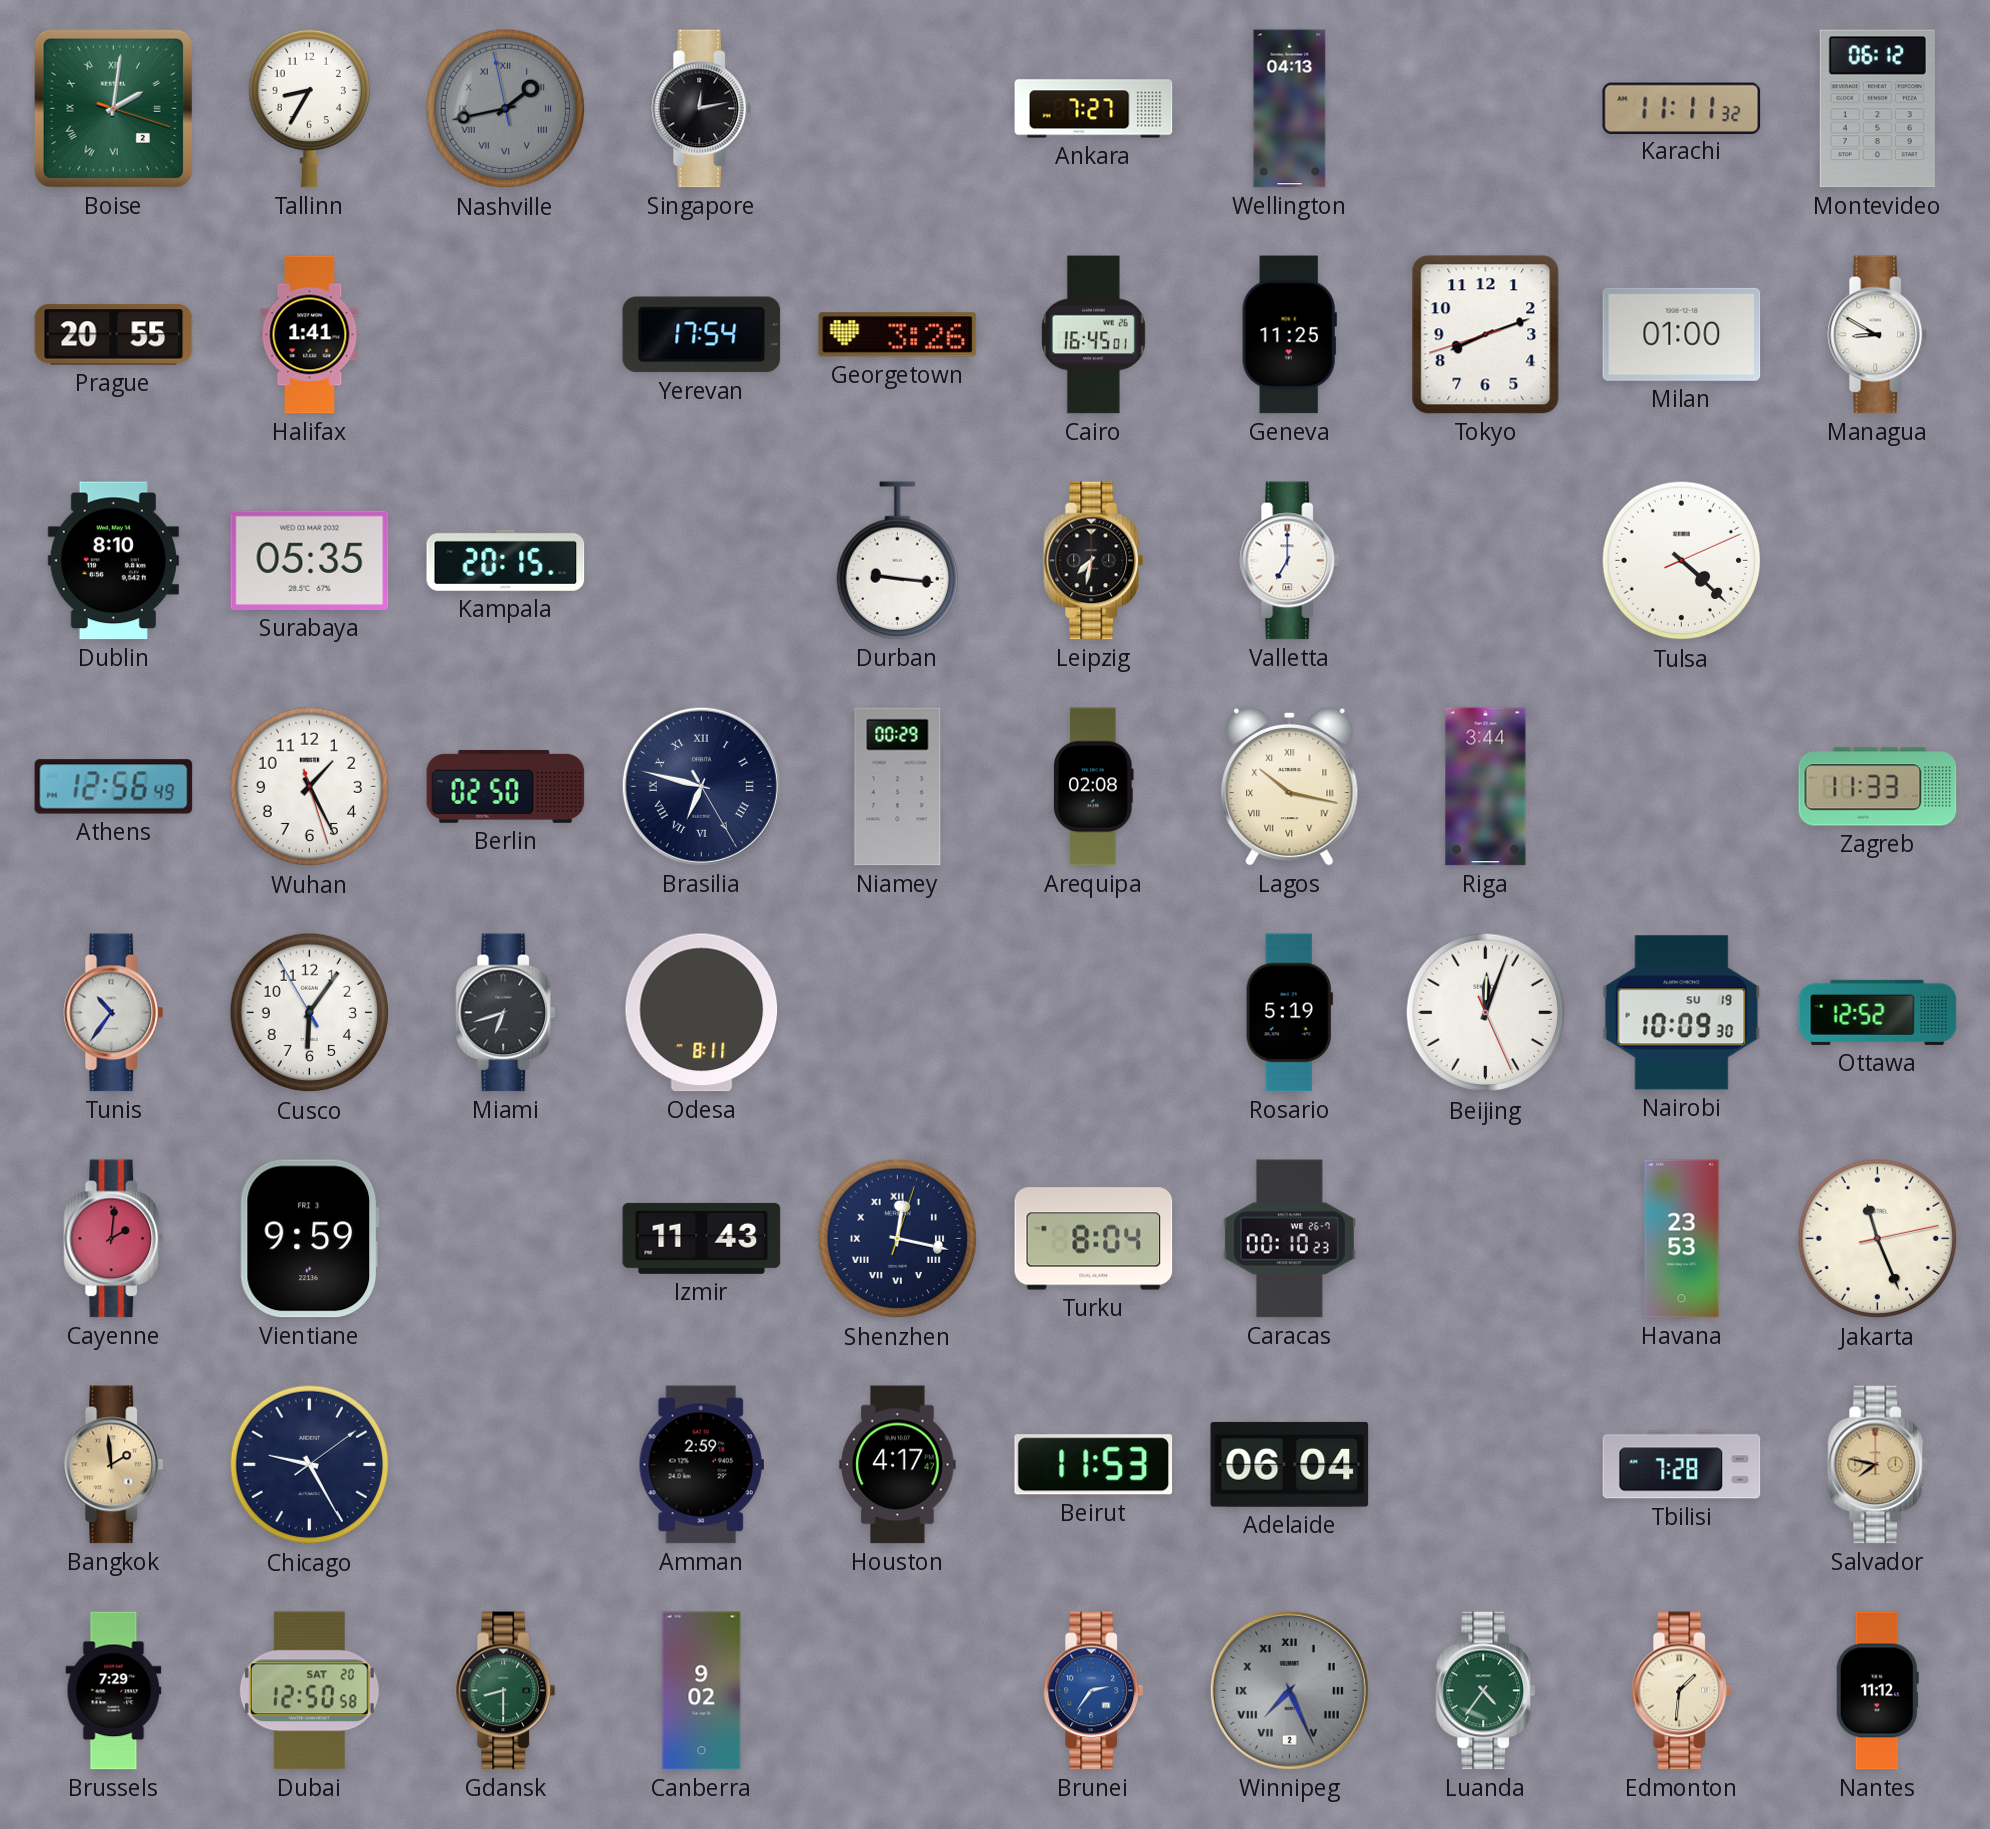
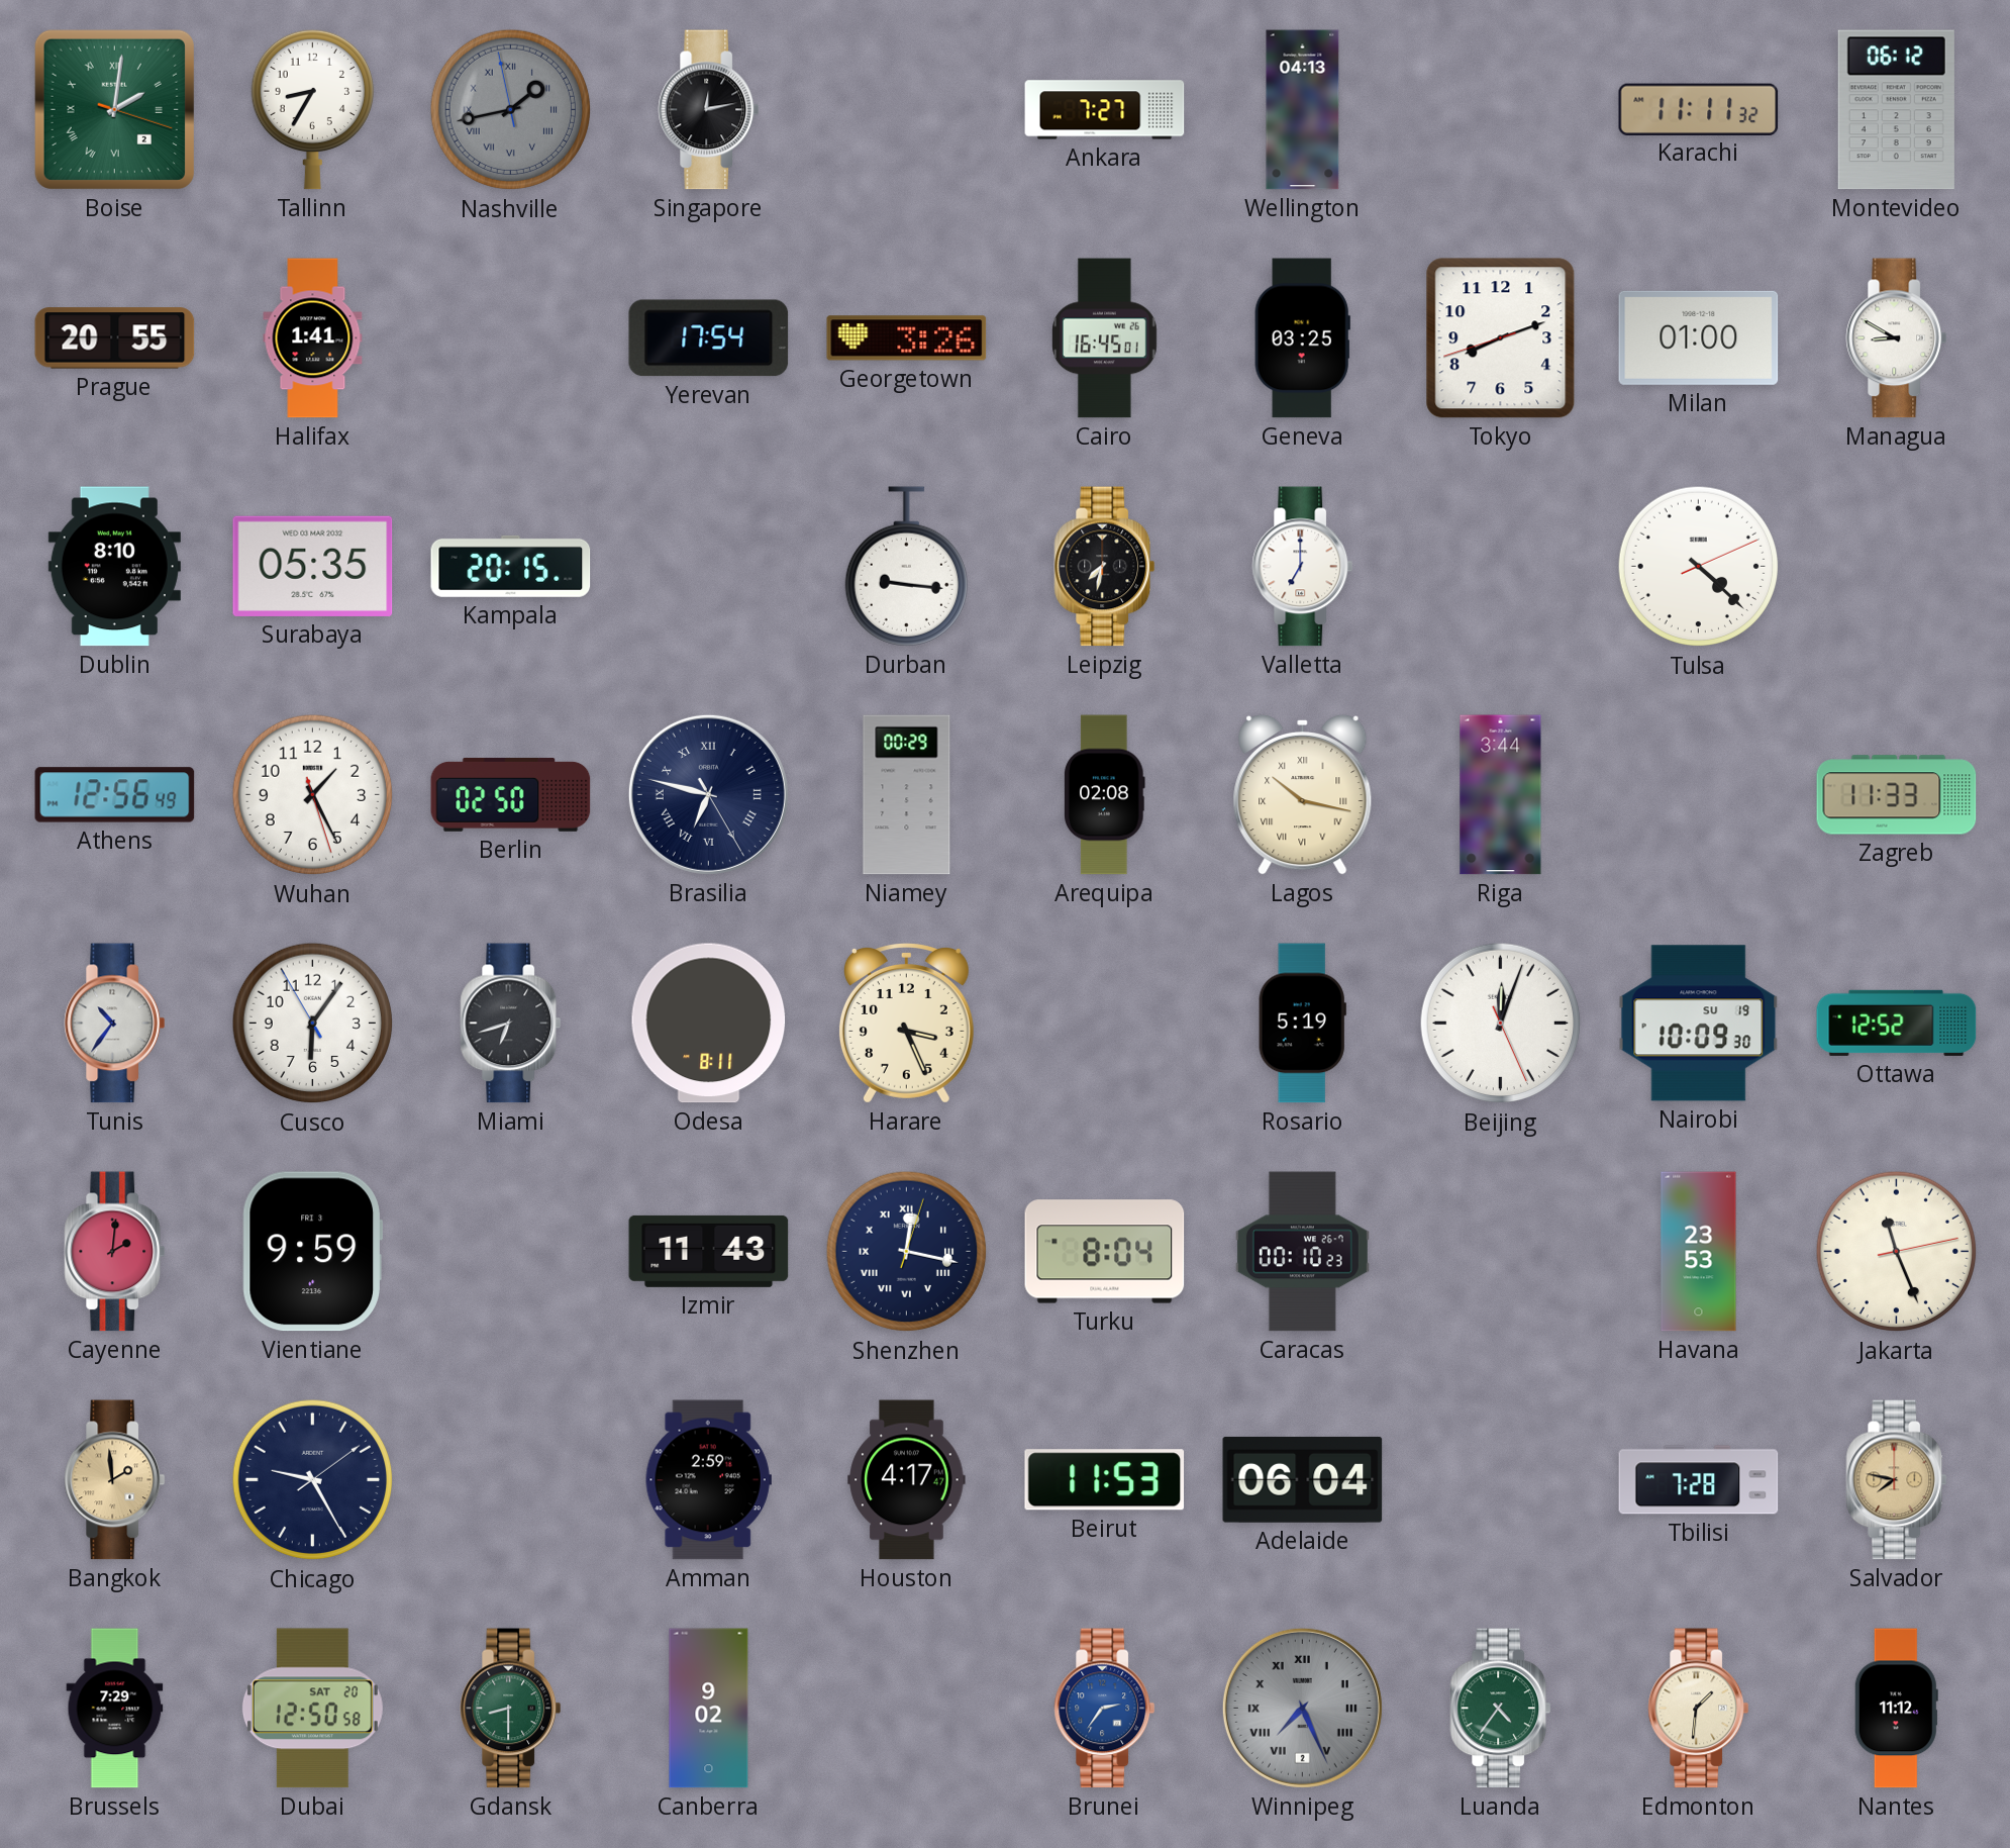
Geneva: 11:25 -> 03:25
Harare: none -> 3:26
